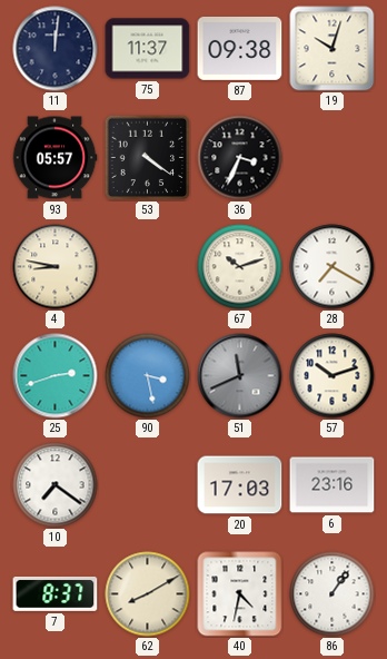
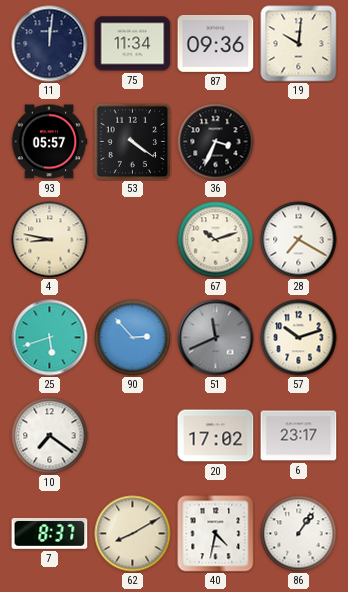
75: 11:37 -> 11:34
87: 09:38 -> 09:36
19: 10:03 -> 10:01
25: 2:42 -> 5:42
90: 3:28 -> 2:53
20: 17:03 -> 17:02
6: 23:16 -> 23:17
